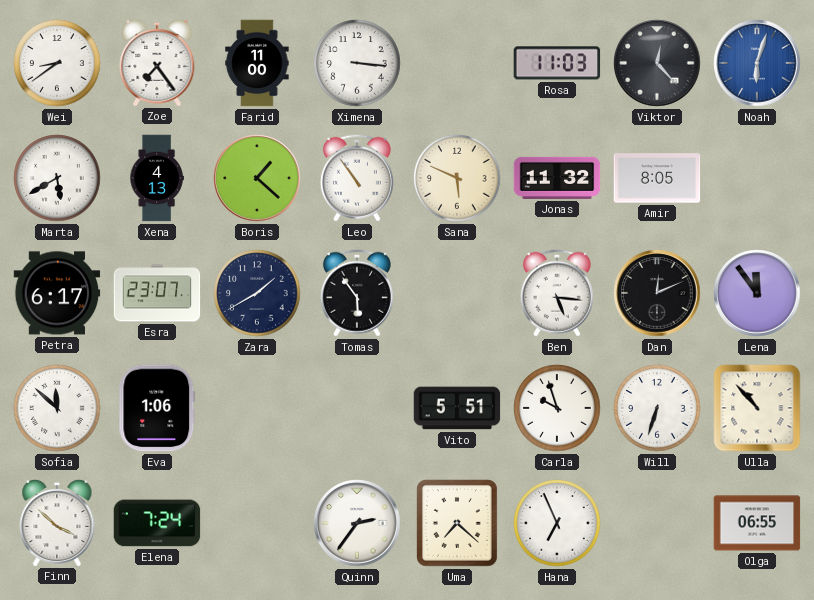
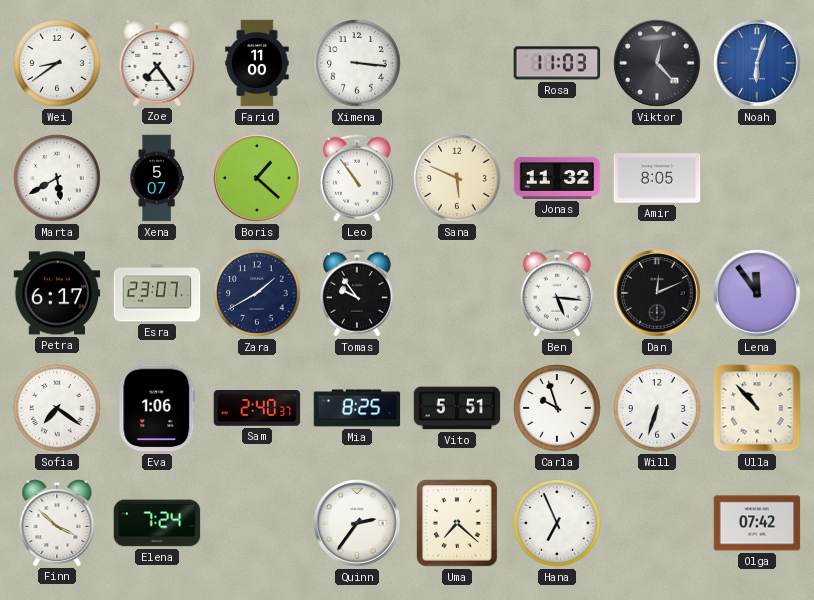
Xena: 4:13 -> 5:07
Tomas: 5:54 -> 9:54
Sofia: 11:52 -> 7:21
Sam: none -> 2:40
Mia: none -> 8:25
Olga: 06:55 -> 07:42
